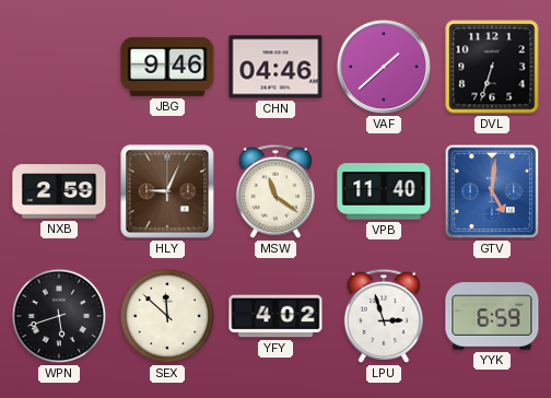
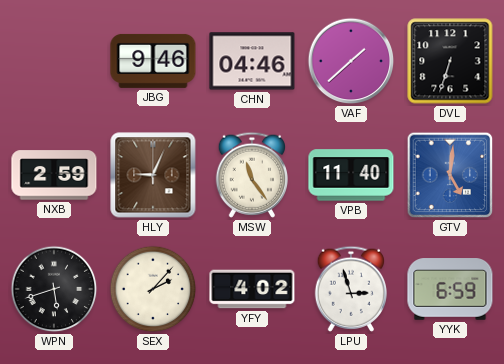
MSW: 11:21 -> 11:24
SEX: 11:52 -> 2:07
